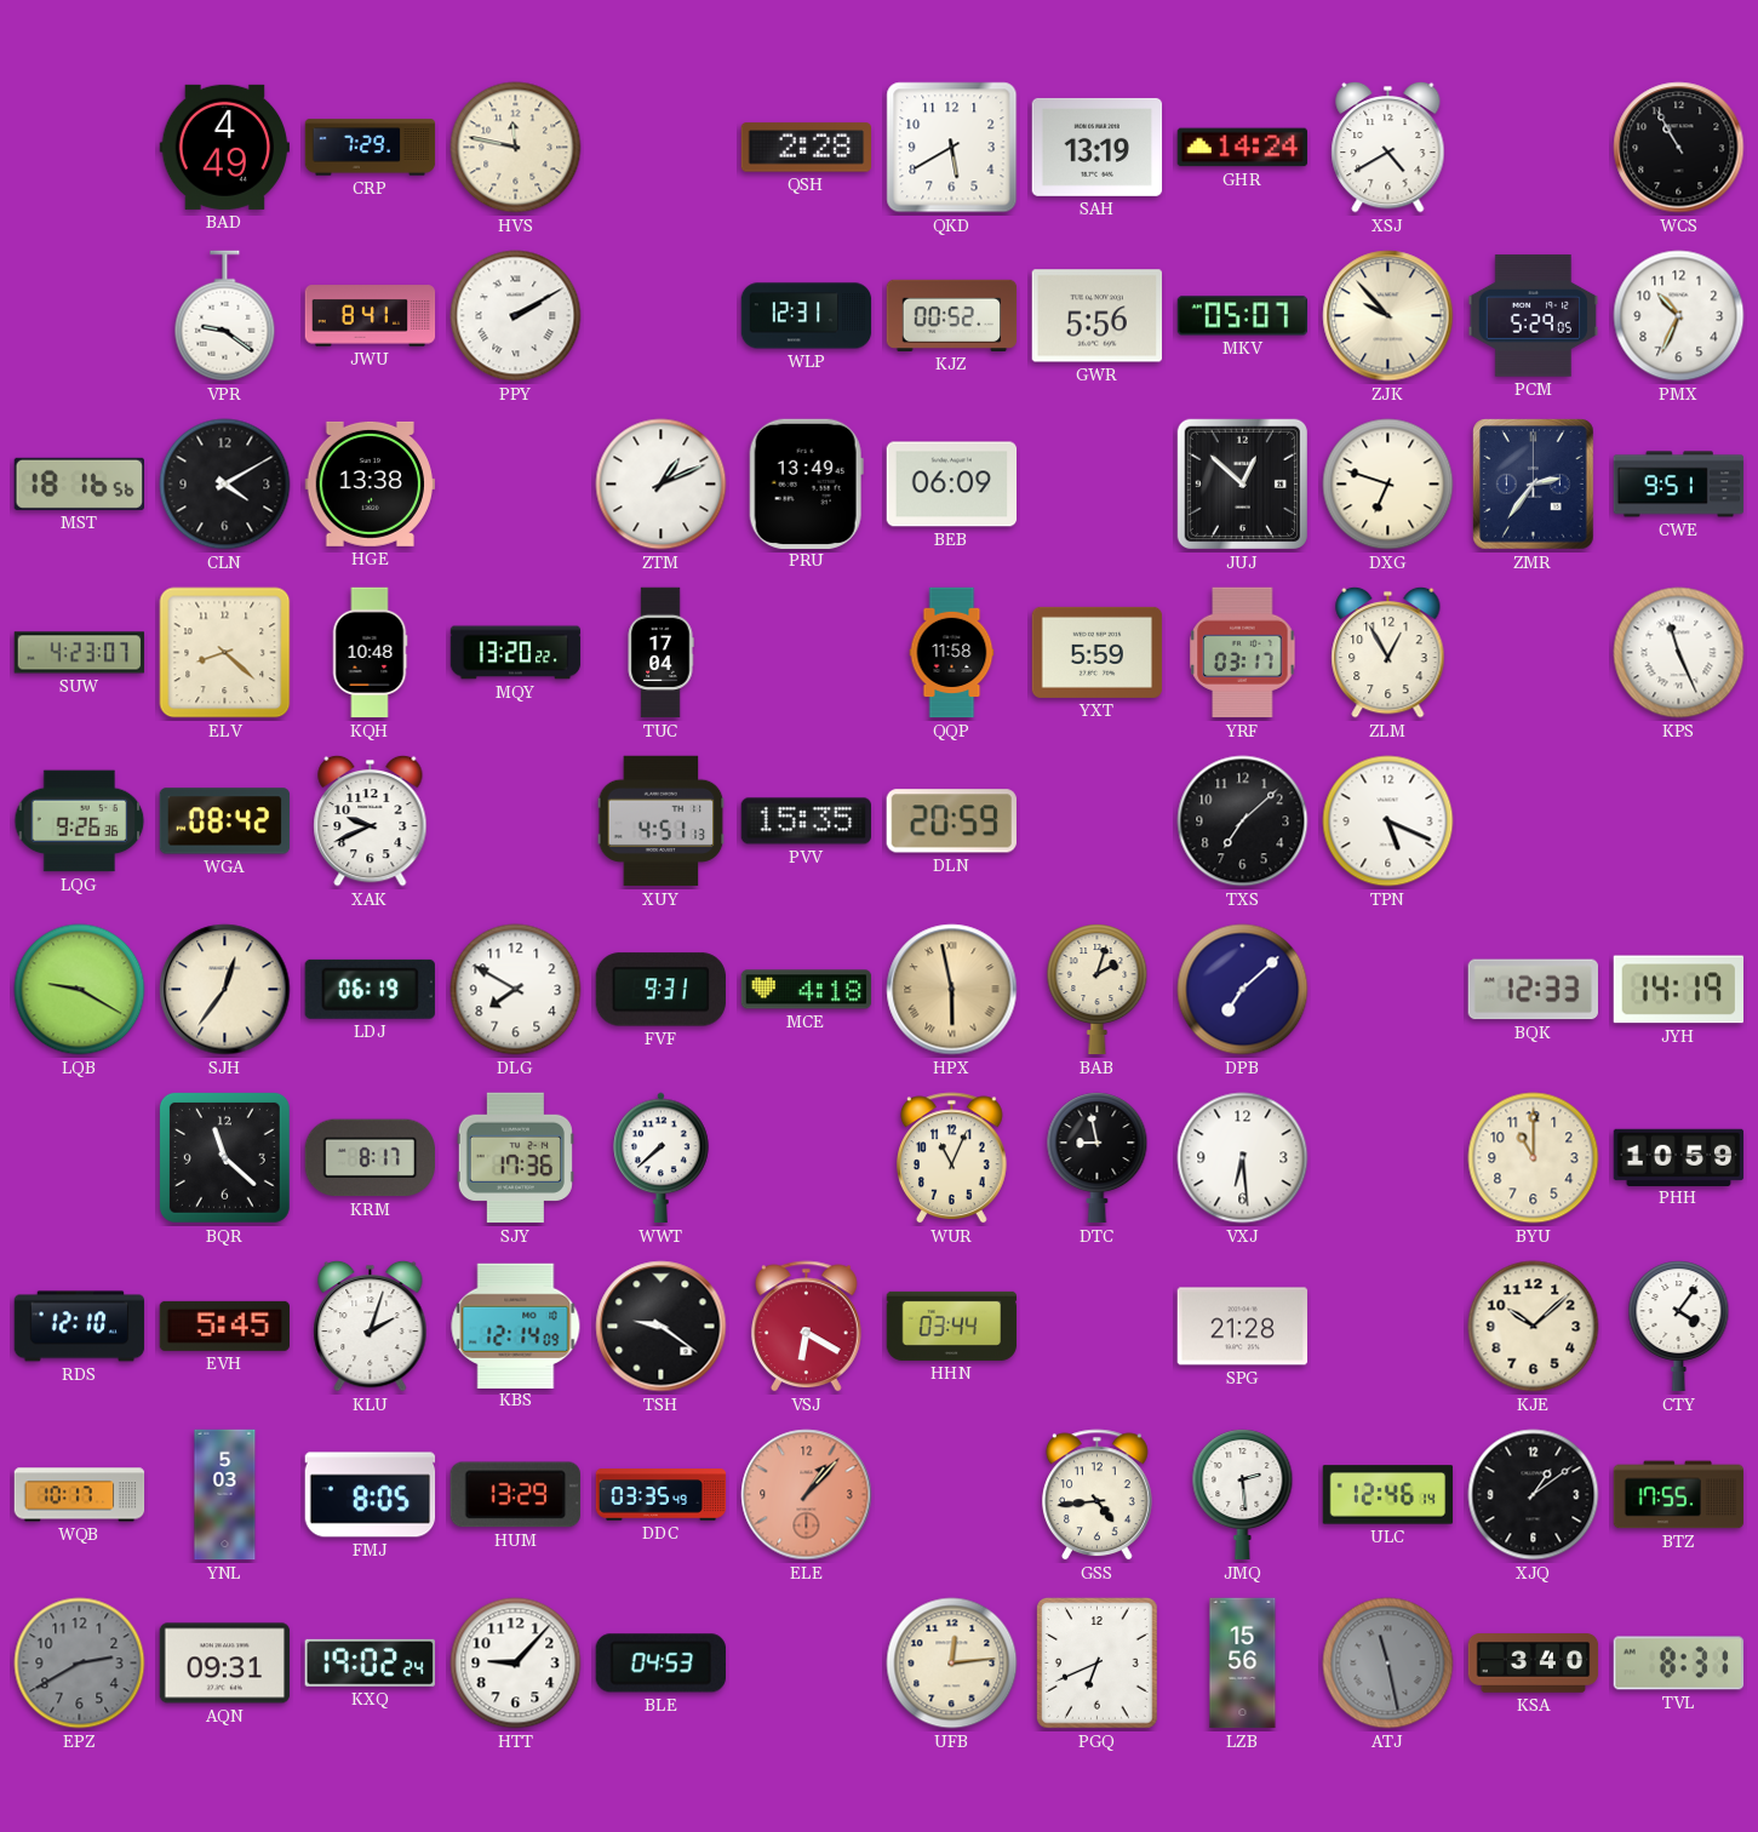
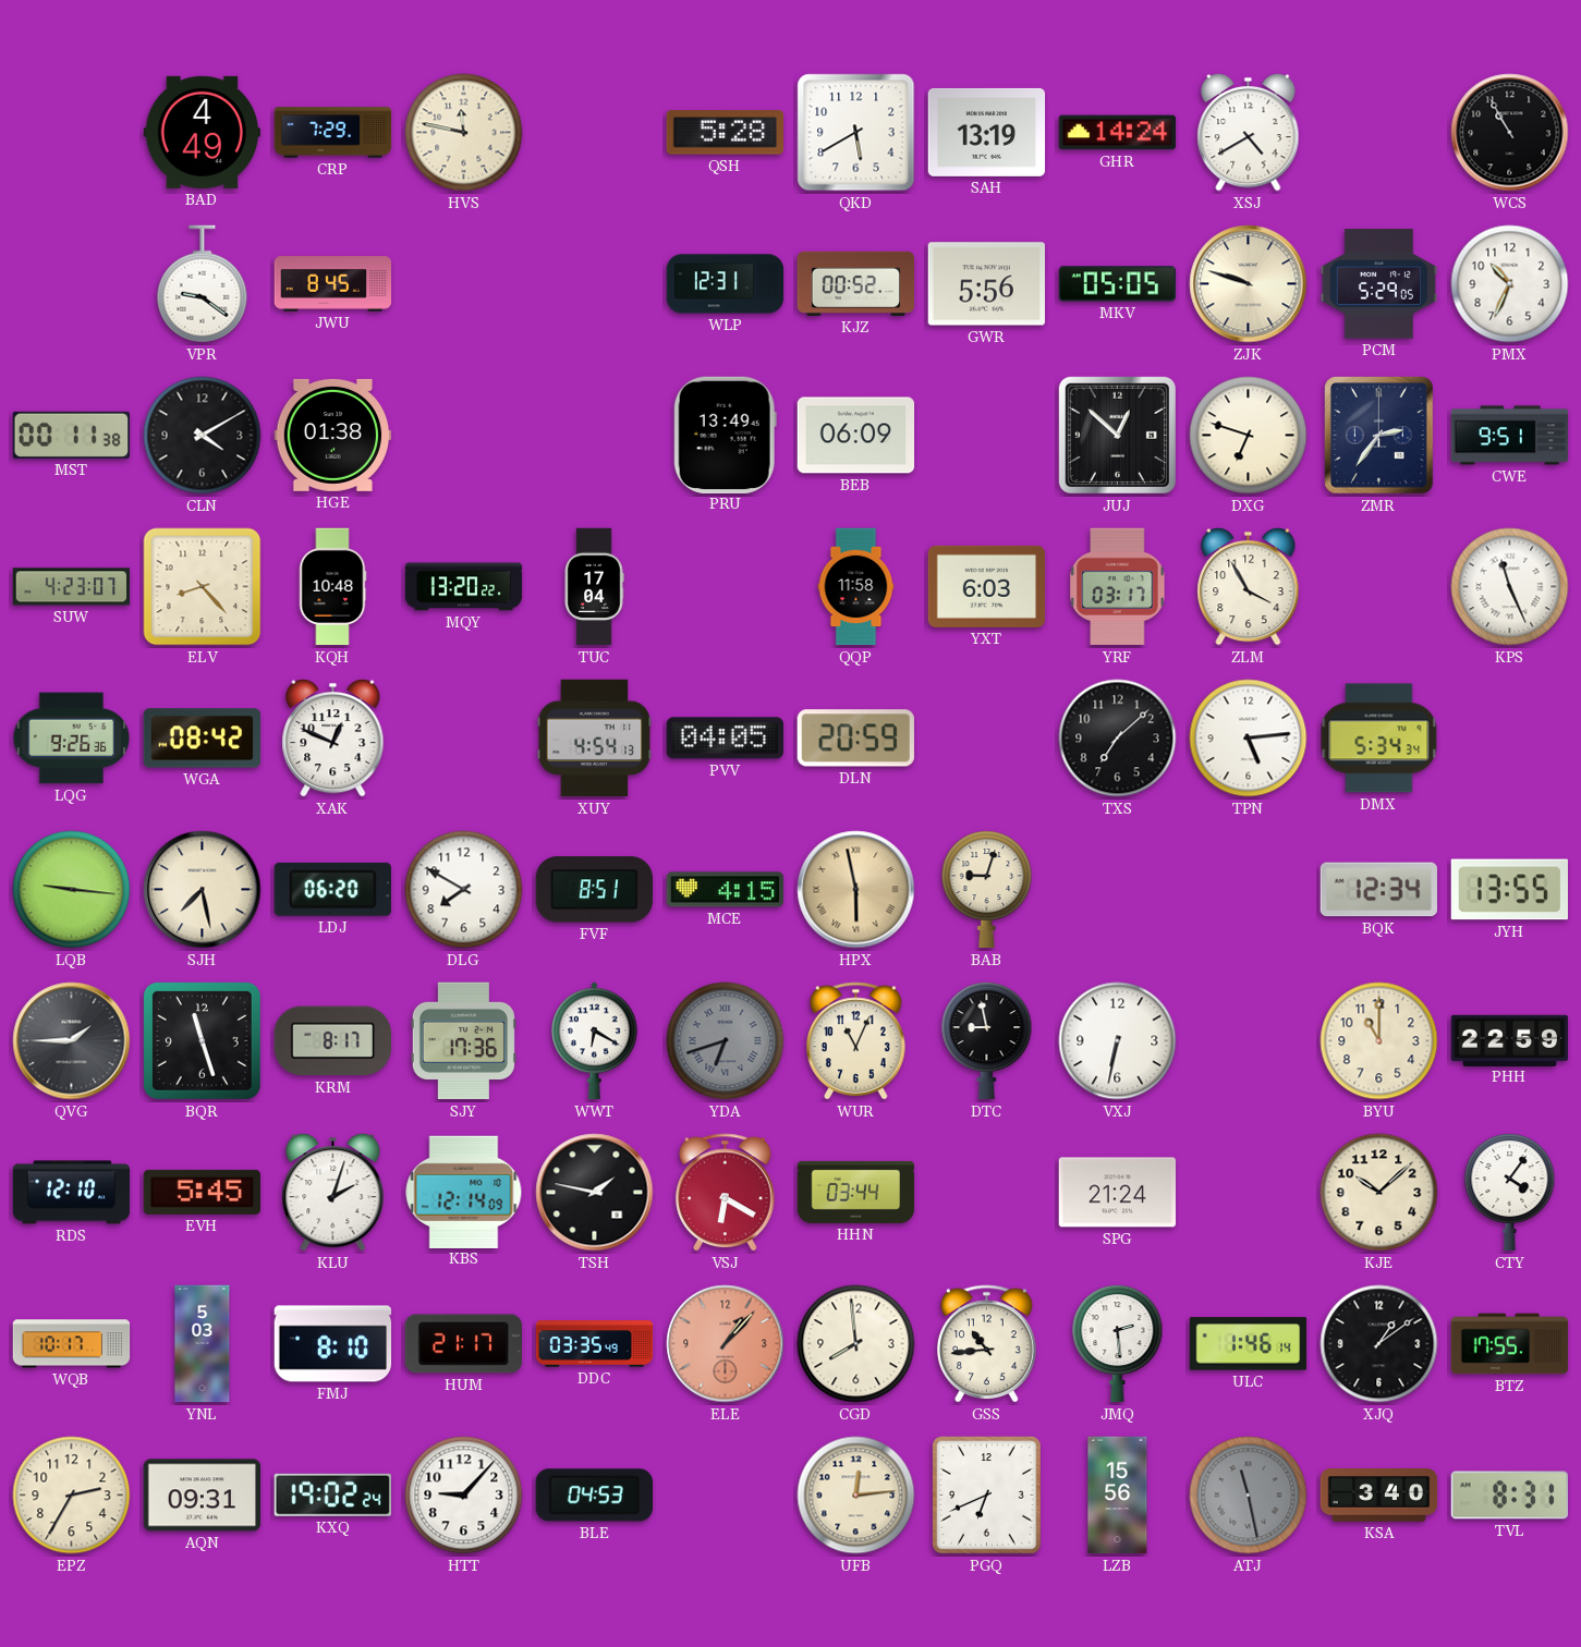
QSH: 2:28 -> 5:28
JWU: 8:41 -> 8:45
PPY: 2:10 -> none
MKV: 05:07 -> 05:05
ZJK: 9:53 -> 9:48
MST: 18:16 -> 00:11
HGE: 13:38 -> 01:38
ZTM: 1:11 -> none
ELV: 8:22 -> 8:23
YXT: 5:59 -> 6:03
ZLM: 12:55 -> 3:55
XAK: 9:41 -> 12:49
XUY: 4:51 -> 4:54
PVV: 15:35 -> 04:05
TPN: 5:19 -> 5:14
DMX: none -> 5:34
LQB: 9:20 -> 9:16
SJH: 12:36 -> 7:28
LDJ: 06:19 -> 06:20
FVF: 9:31 -> 8:51
MCE: 4:18 -> 4:15
BAB: 2:03 -> 9:03
DPB: 7:08 -> none
BQK: 12:33 -> 12:34
JYH: 14:19 -> 13:55
QVG: none -> 1:45
BQR: 11:22 -> 11:27
WWT: 7:38 -> 6:20
YDA: none -> 6:42
VXJ: 6:29 -> 6:32
PHH: 10:59 -> 22:59
TSH: 9:21 -> 1:47
SPG: 21:28 -> 21:24
FMJ: 8:05 -> 8:10
HUM: 13:29 -> 21:17
CGD: none -> 7:59
GSS: 4:44 -> 10:44
ULC: 12:46 -> 1:46
EPZ: 2:40 -> 2:35
EPZ dial: grey -> cream
